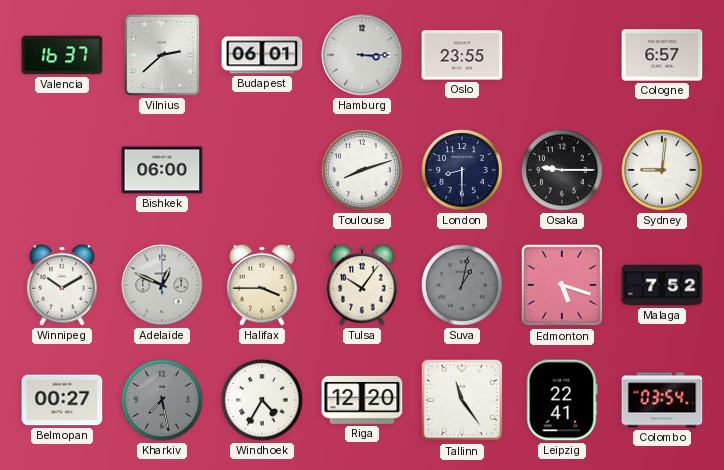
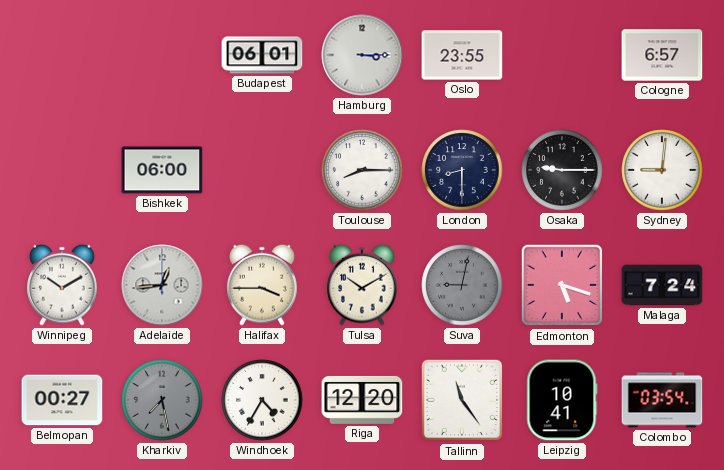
Valencia: 16:37 -> none
Vilnius: 2:38 -> none
Toulouse: 8:12 -> 8:15
Adelaide: 12:49 -> 12:44
Tulsa: 10:06 -> 10:10
Suva: 1:02 -> 9:02
Malaga: 7:52 -> 7:24
Leipzig: 22:41 -> 10:41
